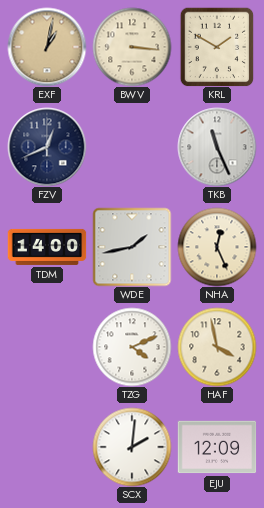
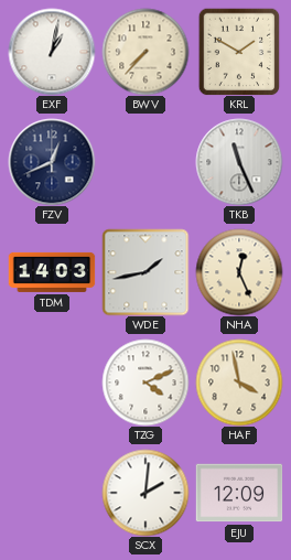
EXF dial: champagne -> white
BWV: 3:16 -> 7:37
TDM: 14:00 -> 14:03
